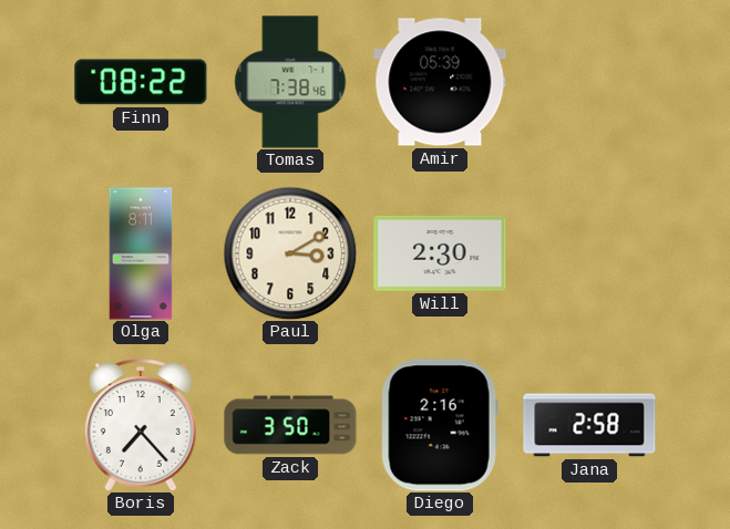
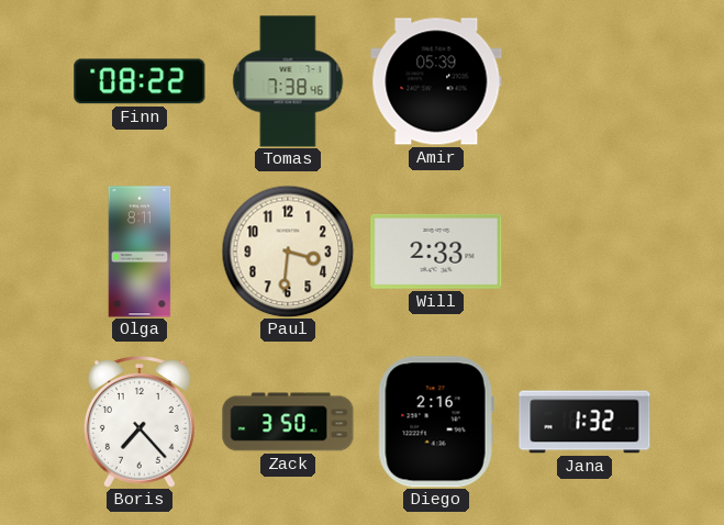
Paul: 3:10 -> 3:31
Will: 2:30 -> 2:33
Jana: 2:58 -> 1:32
